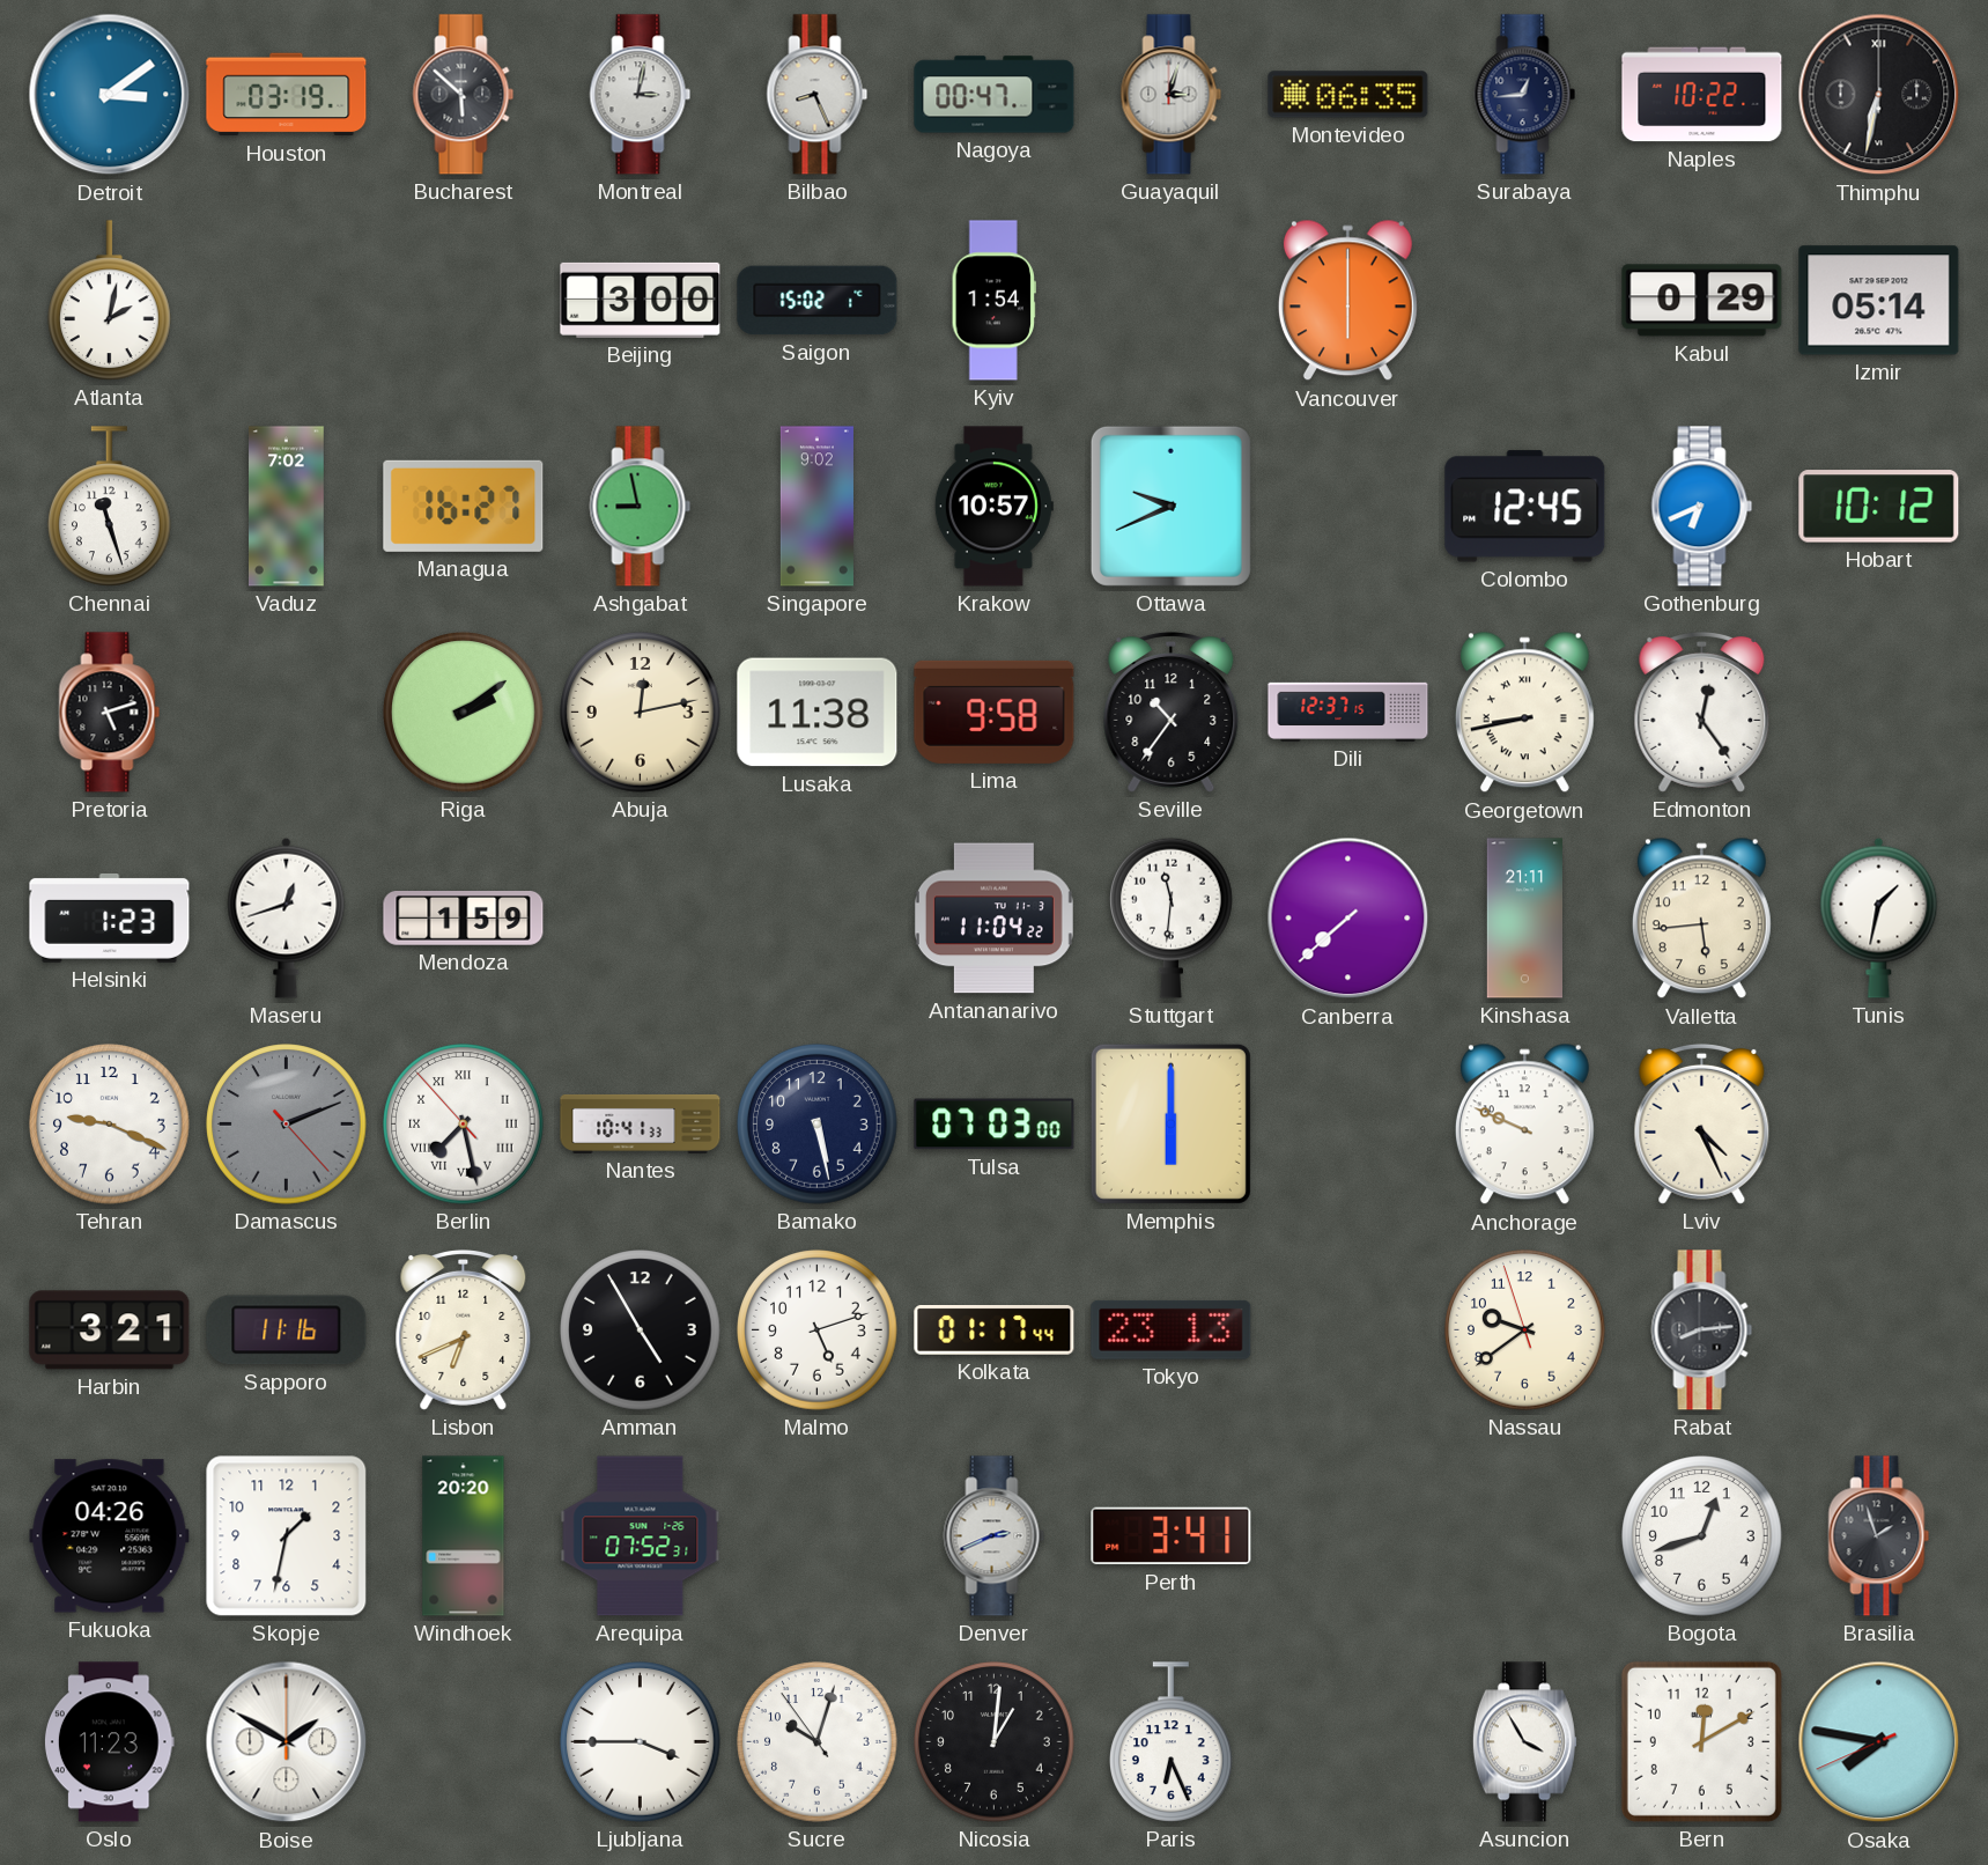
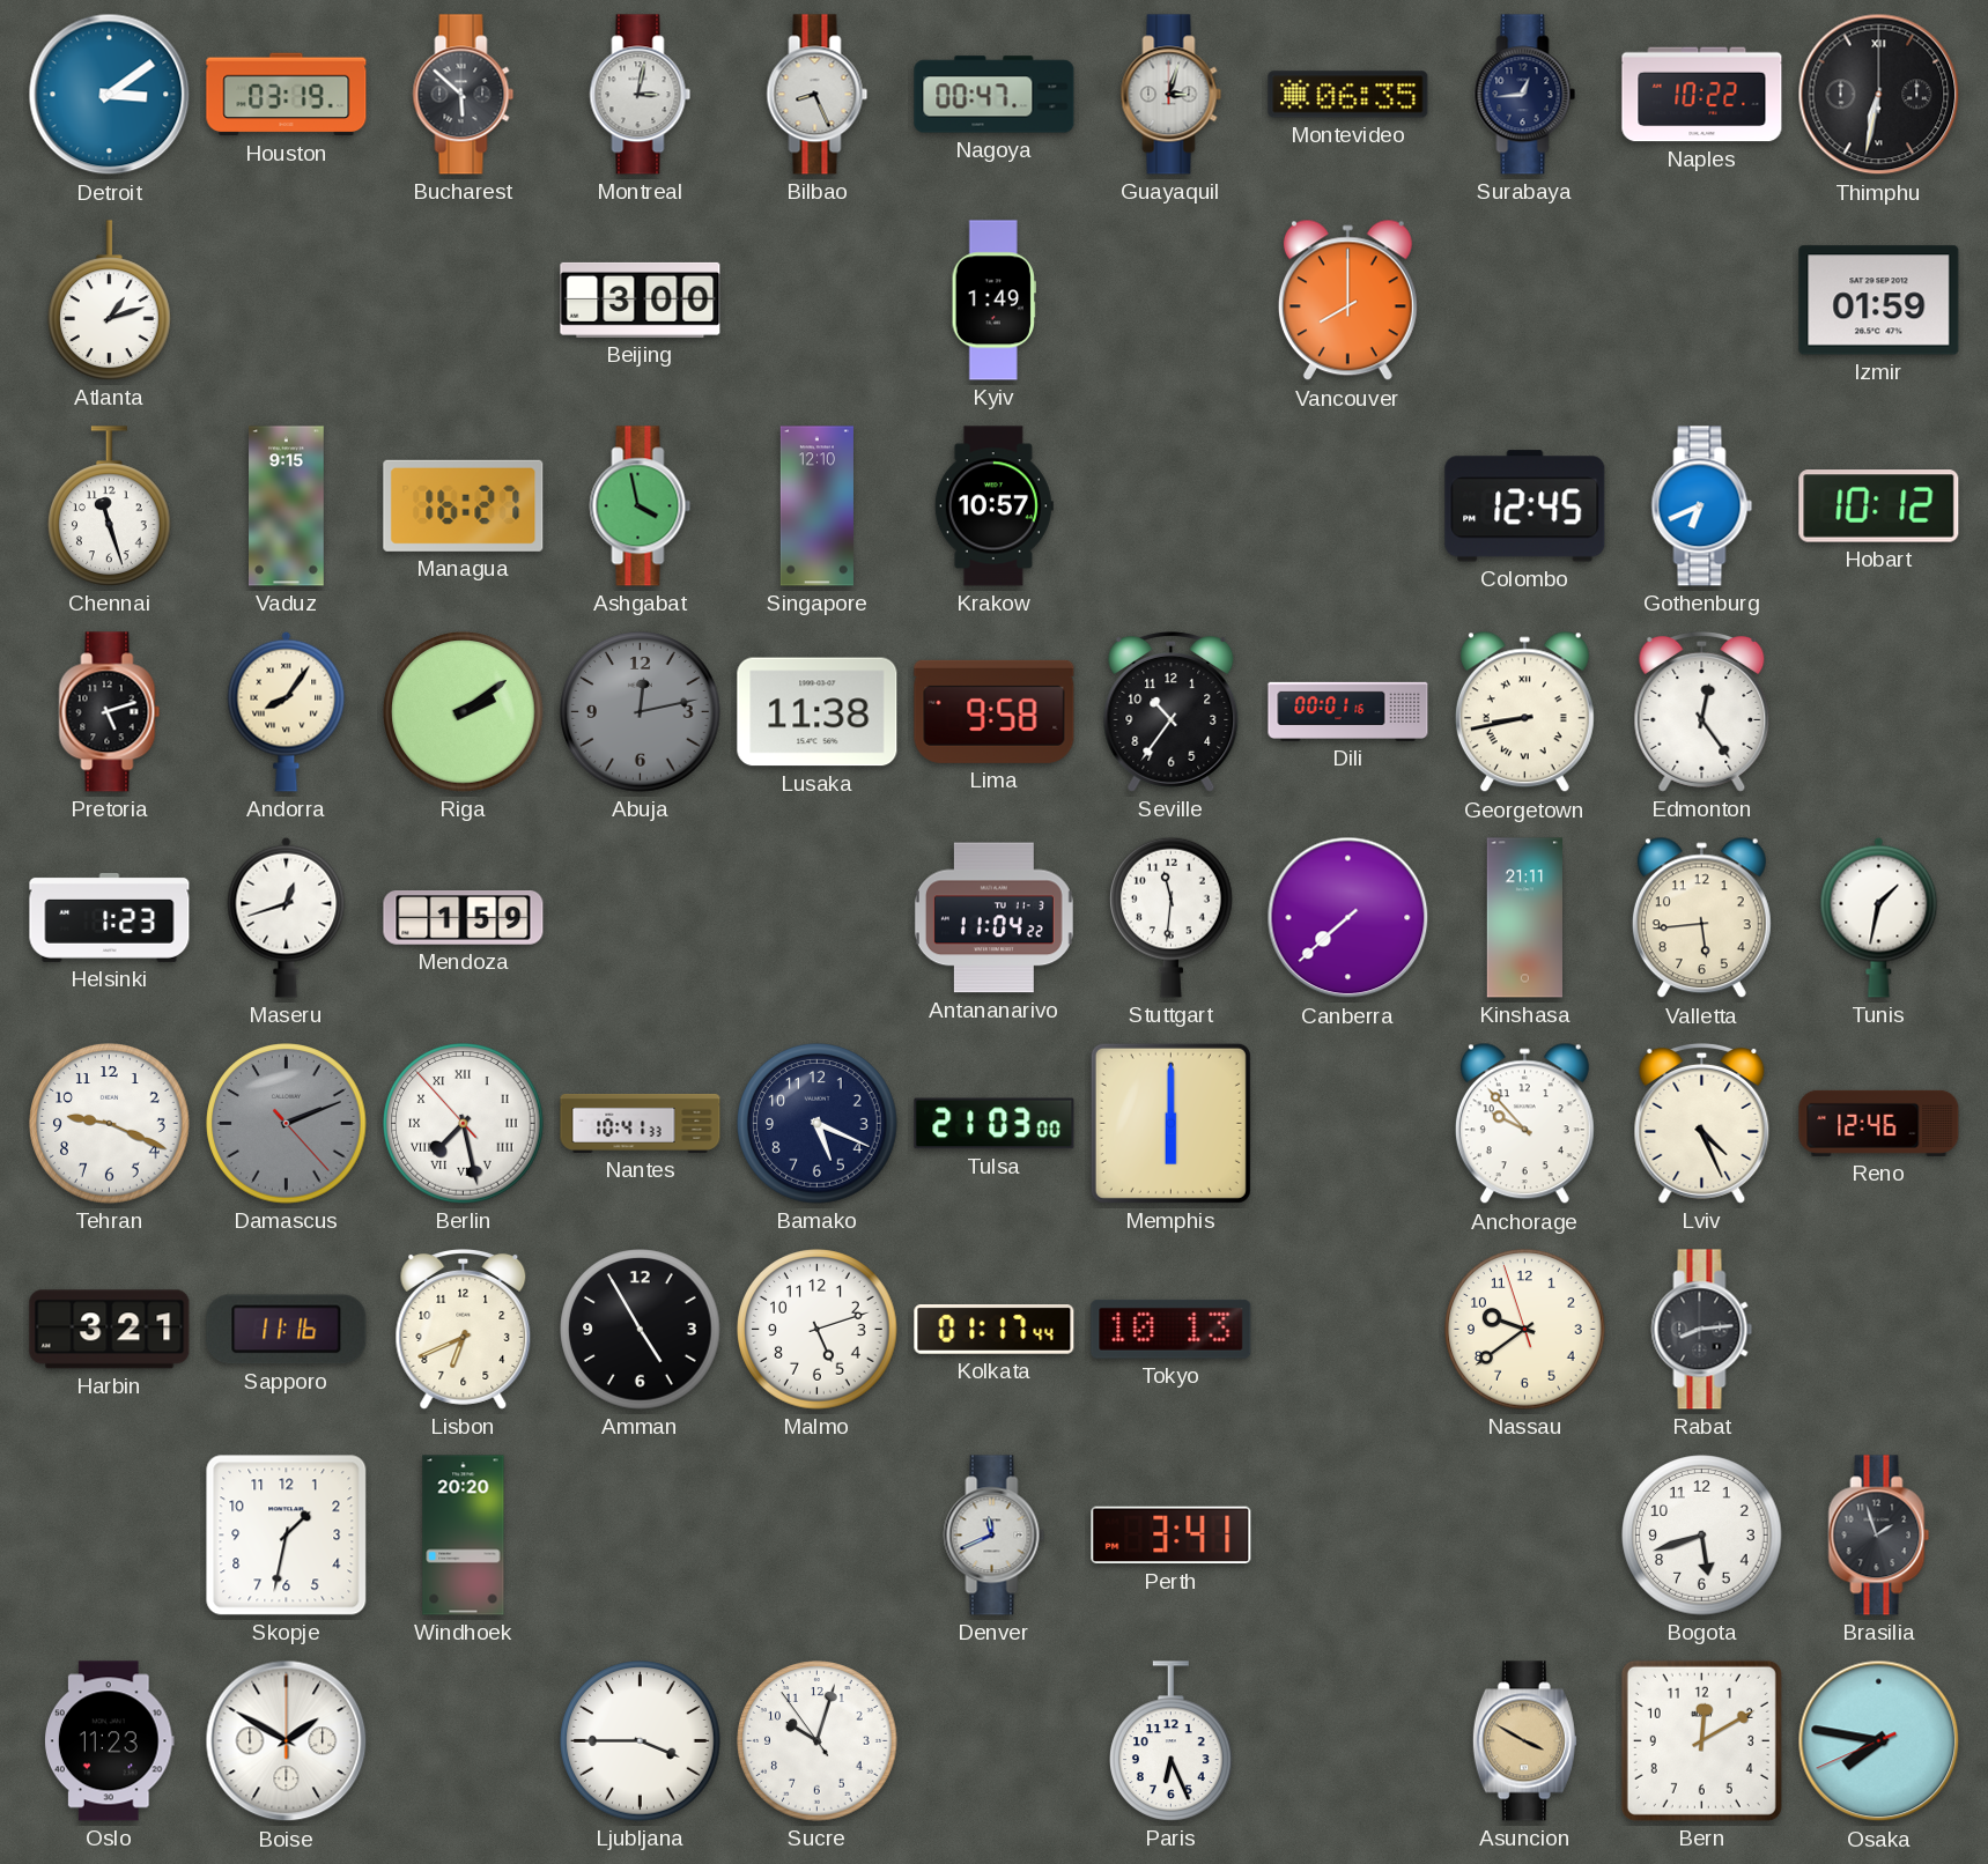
Atlanta: 2:02 -> 1:12
Saigon: 15:02 -> none
Kyiv: 1:54 -> 1:49
Vancouver: 6:00 -> 8:00
Kabul: 0:29 -> none
Izmir: 05:14 -> 01:59
Vaduz: 7:02 -> 9:15
Ashgabat: 8:58 -> 3:58
Singapore: 9:02 -> 12:10
Ottawa: 9:41 -> none
Andorra: none -> 8:06
Abuja dial: cream -> grey
Dili: 12:37 -> 00:01
Bamako: 5:28 -> 5:19
Tulsa: 07:03 -> 21:03
Anchorage: 9:49 -> 9:53
Reno: none -> 12:46
Tokyo: 23:13 -> 10:13
Fukuoka: 04:26 -> none
Arequipa: 07:52 -> none
Denver: 2:41 -> 11:41
Bogota: 12:42 -> 5:42
Nicosia: 1:01 -> none
Asuncion: 3:55 -> 3:50
Asuncion dial: white -> champagne
